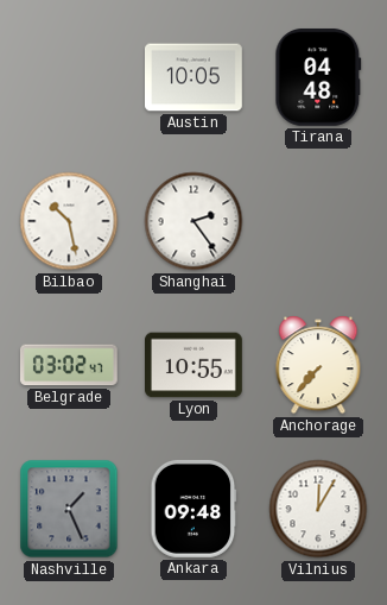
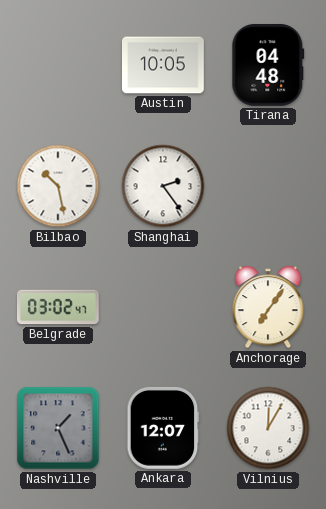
Lyon: 10:55 -> none
Anchorage: 7:37 -> 7:06
Ankara: 09:48 -> 12:07
